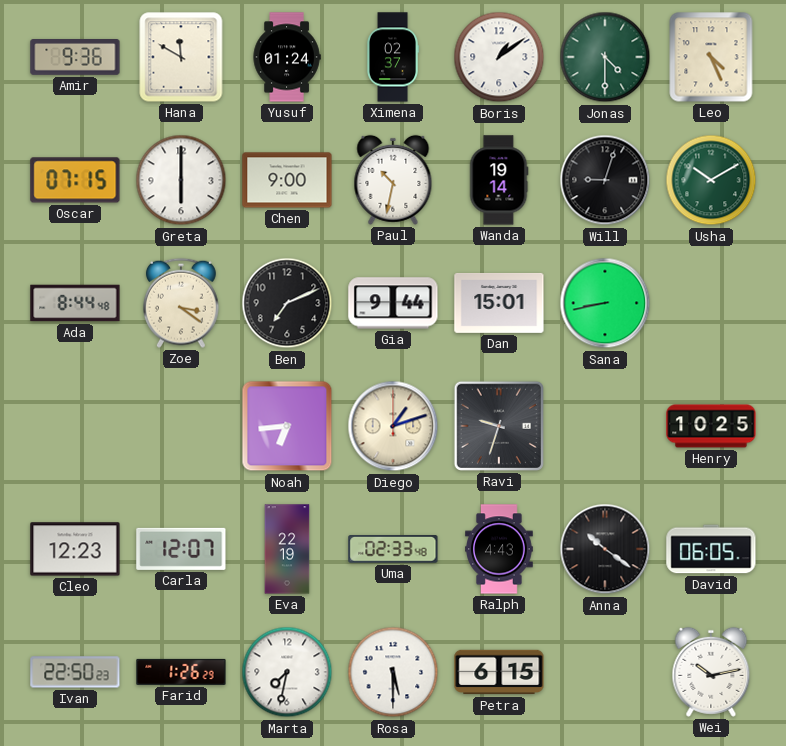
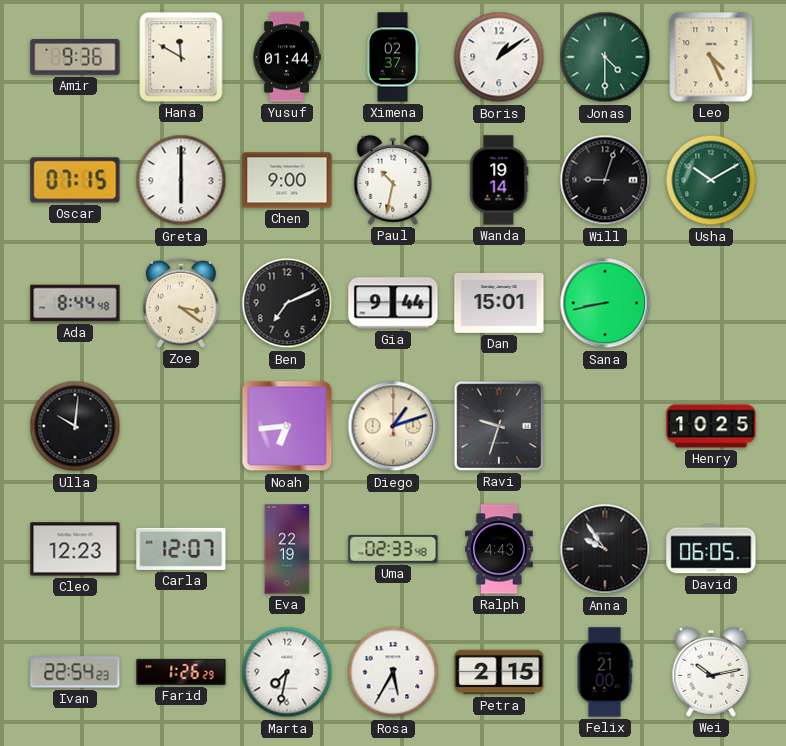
Yusuf: 01:24 -> 01:44
Ulla: none -> 10:01
Anna: 10:21 -> 9:54
Ivan: 22:50 -> 22:54
Rosa: 5:30 -> 5:35
Petra: 6:15 -> 2:15
Felix: none -> 21:00
